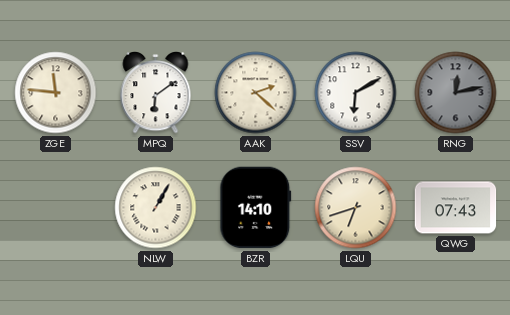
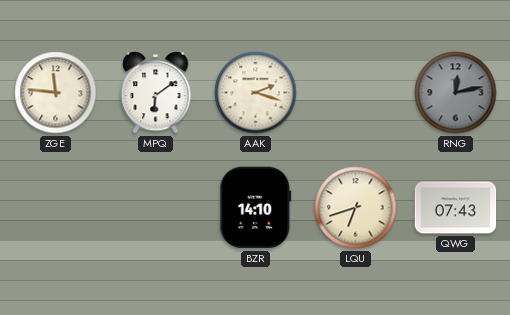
AAK: 2:22 -> 2:18
SSV: 6:10 -> none
NLW: 1:05 -> none
